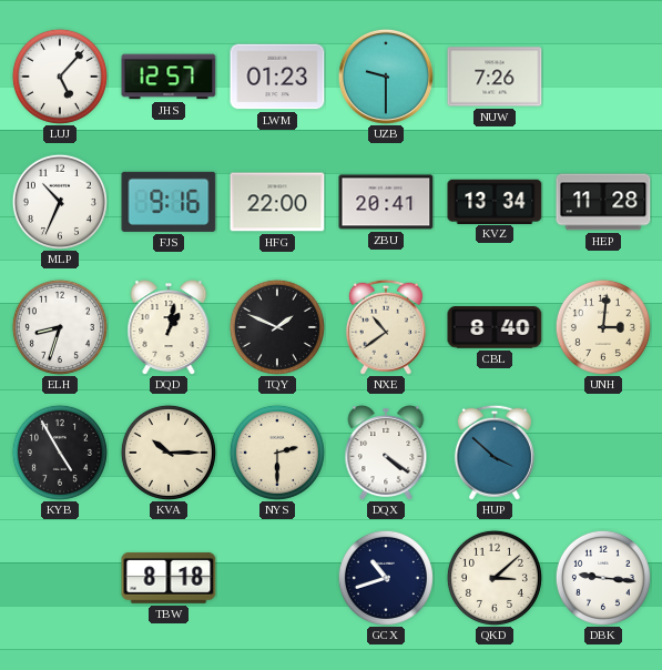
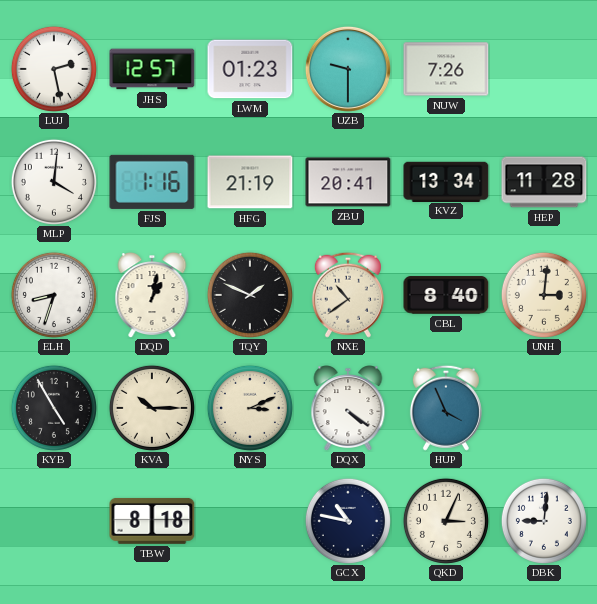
LUJ: 5:07 -> 2:28
MLP: 10:34 -> 4:01
FJS: 9:16 -> 1:16
HFG: 22:00 -> 21:19
NYS: 2:30 -> 3:11
HUP: 3:52 -> 3:56
GCX: 10:42 -> 10:47
QKD: 3:08 -> 3:04
DBK: 9:16 -> 9:01
